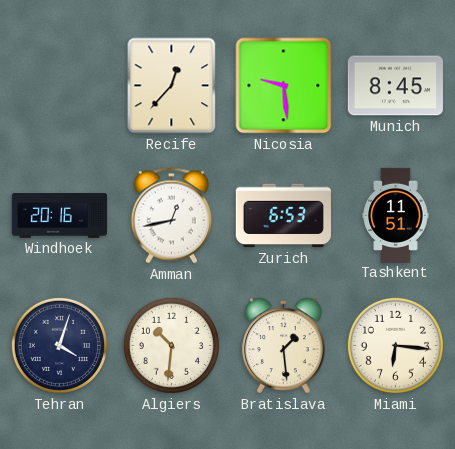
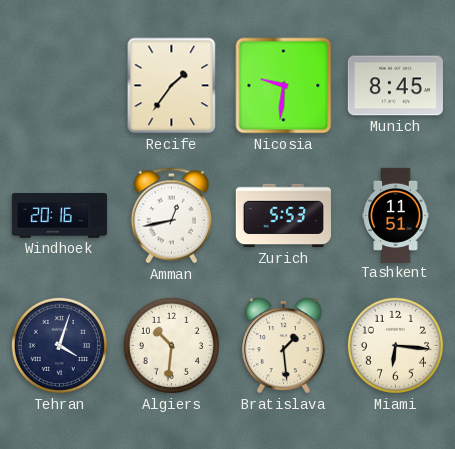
Recife: 12:37 -> 1:36
Nicosia: 9:29 -> 9:31
Zurich: 6:53 -> 5:53
